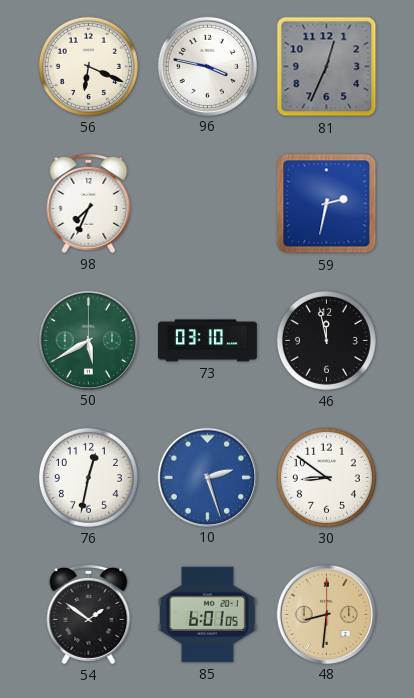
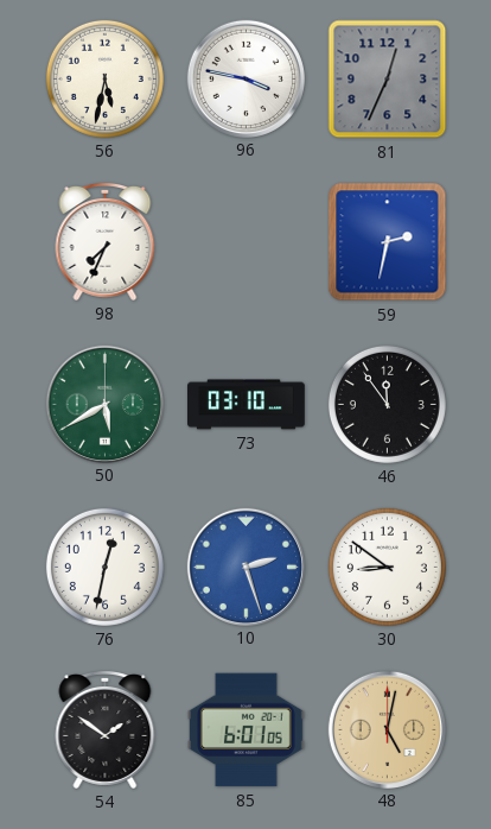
56: 6:19 -> 5:32
46: 11:58 -> 11:54
48: 8:31 -> 5:02
